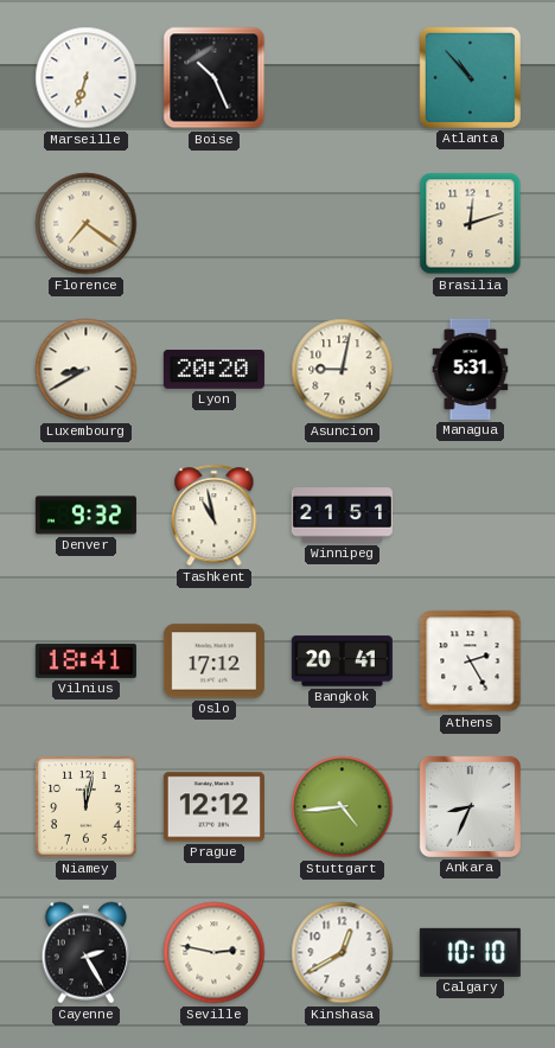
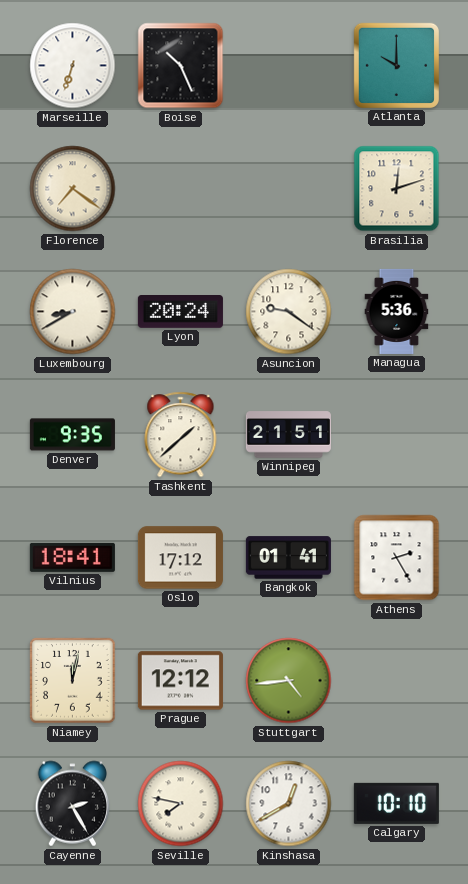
Atlanta: 10:53 -> 10:00
Lyon: 20:20 -> 20:24
Asuncion: 9:02 -> 9:21
Managua: 5:31 -> 5:36
Denver: 9:32 -> 9:35
Tashkent: 10:58 -> 1:38
Bangkok: 20:41 -> 01:41
Ankara: 8:34 -> none
Seville: 2:47 -> 7:47
